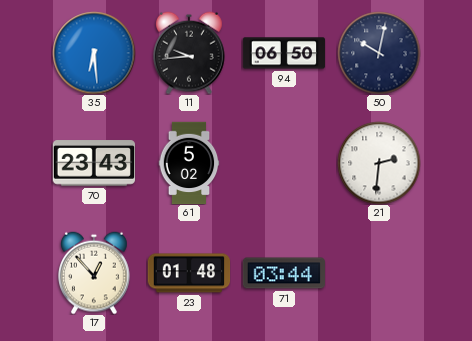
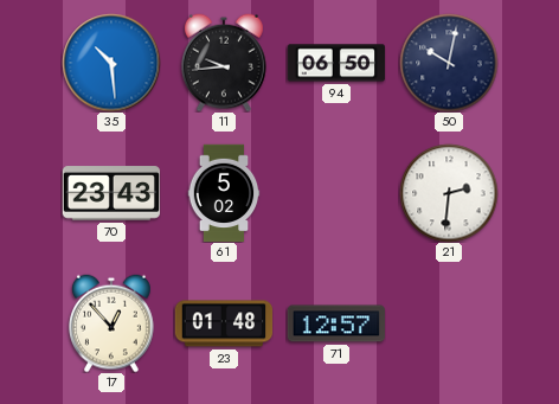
35: 6:29 -> 10:29
71: 03:44 -> 12:57
